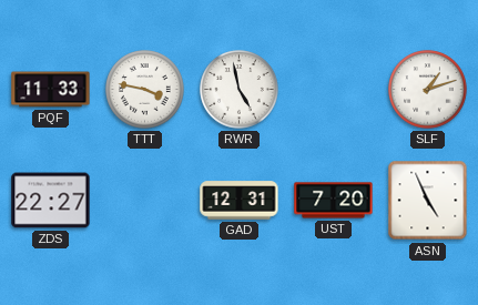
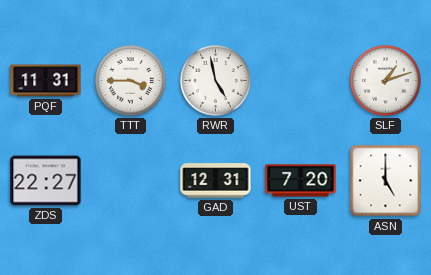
PQF: 11:33 -> 11:31
TTT: 3:47 -> 3:45
ASN: 4:56 -> 5:00
